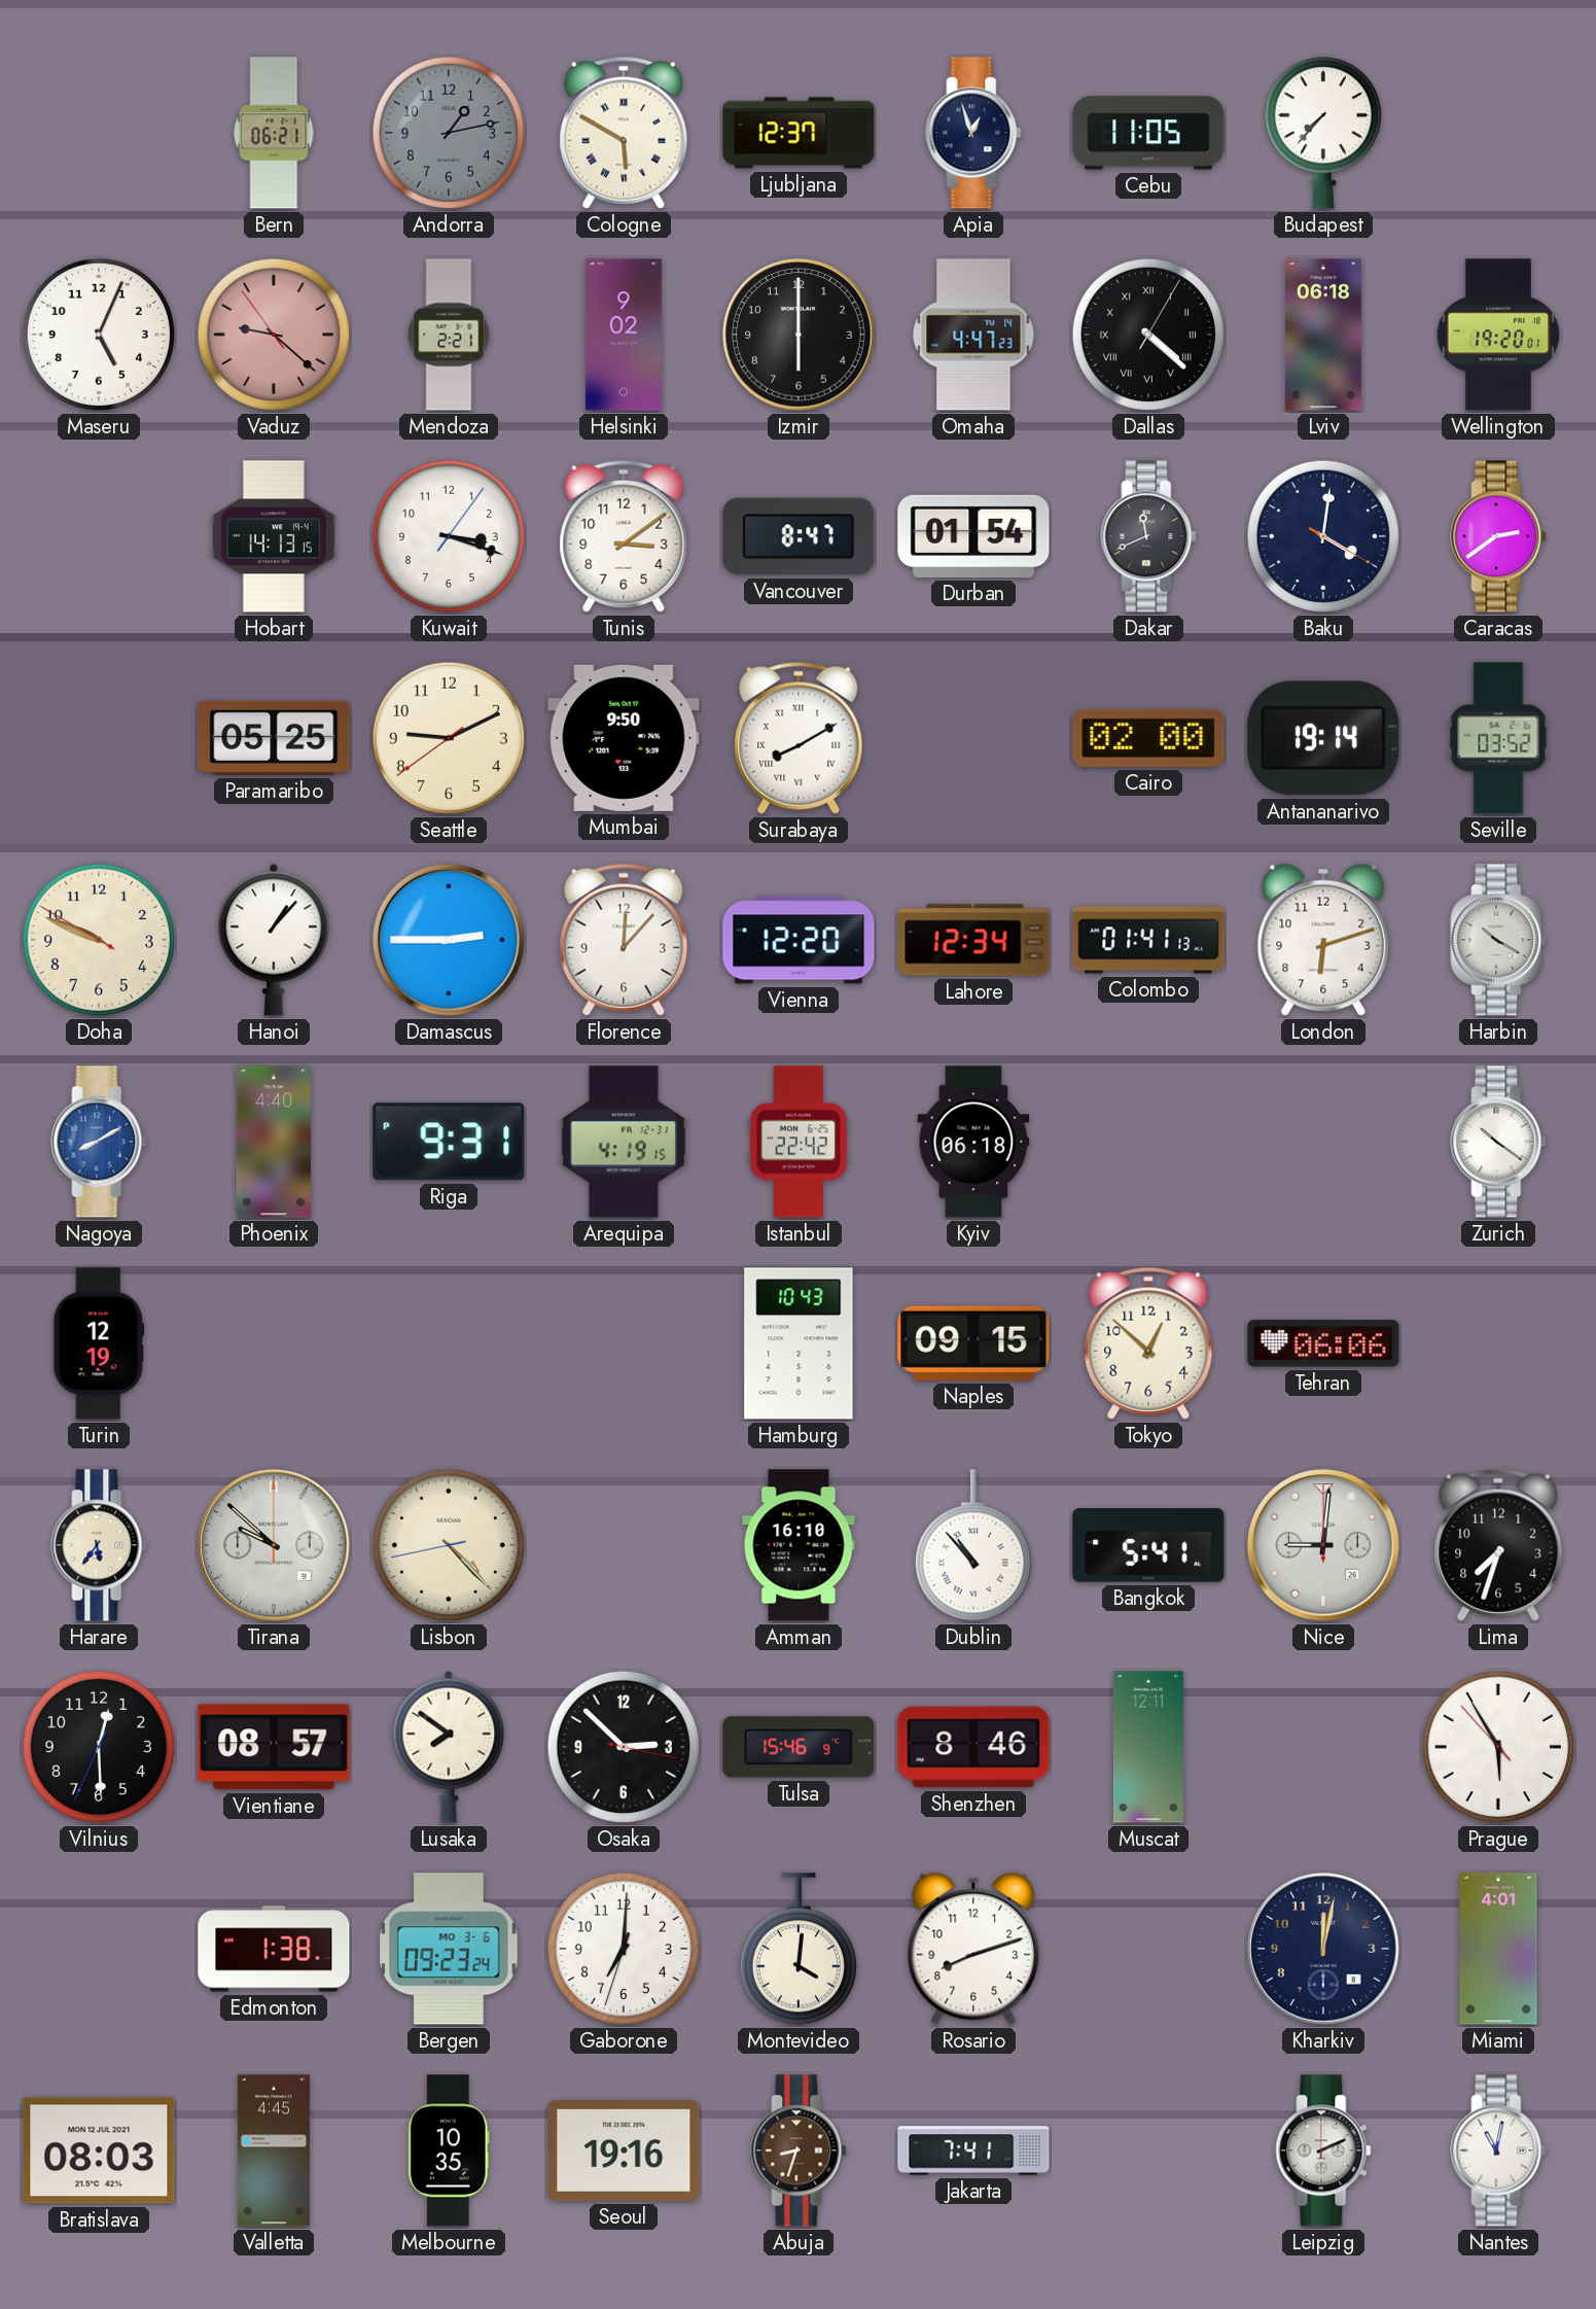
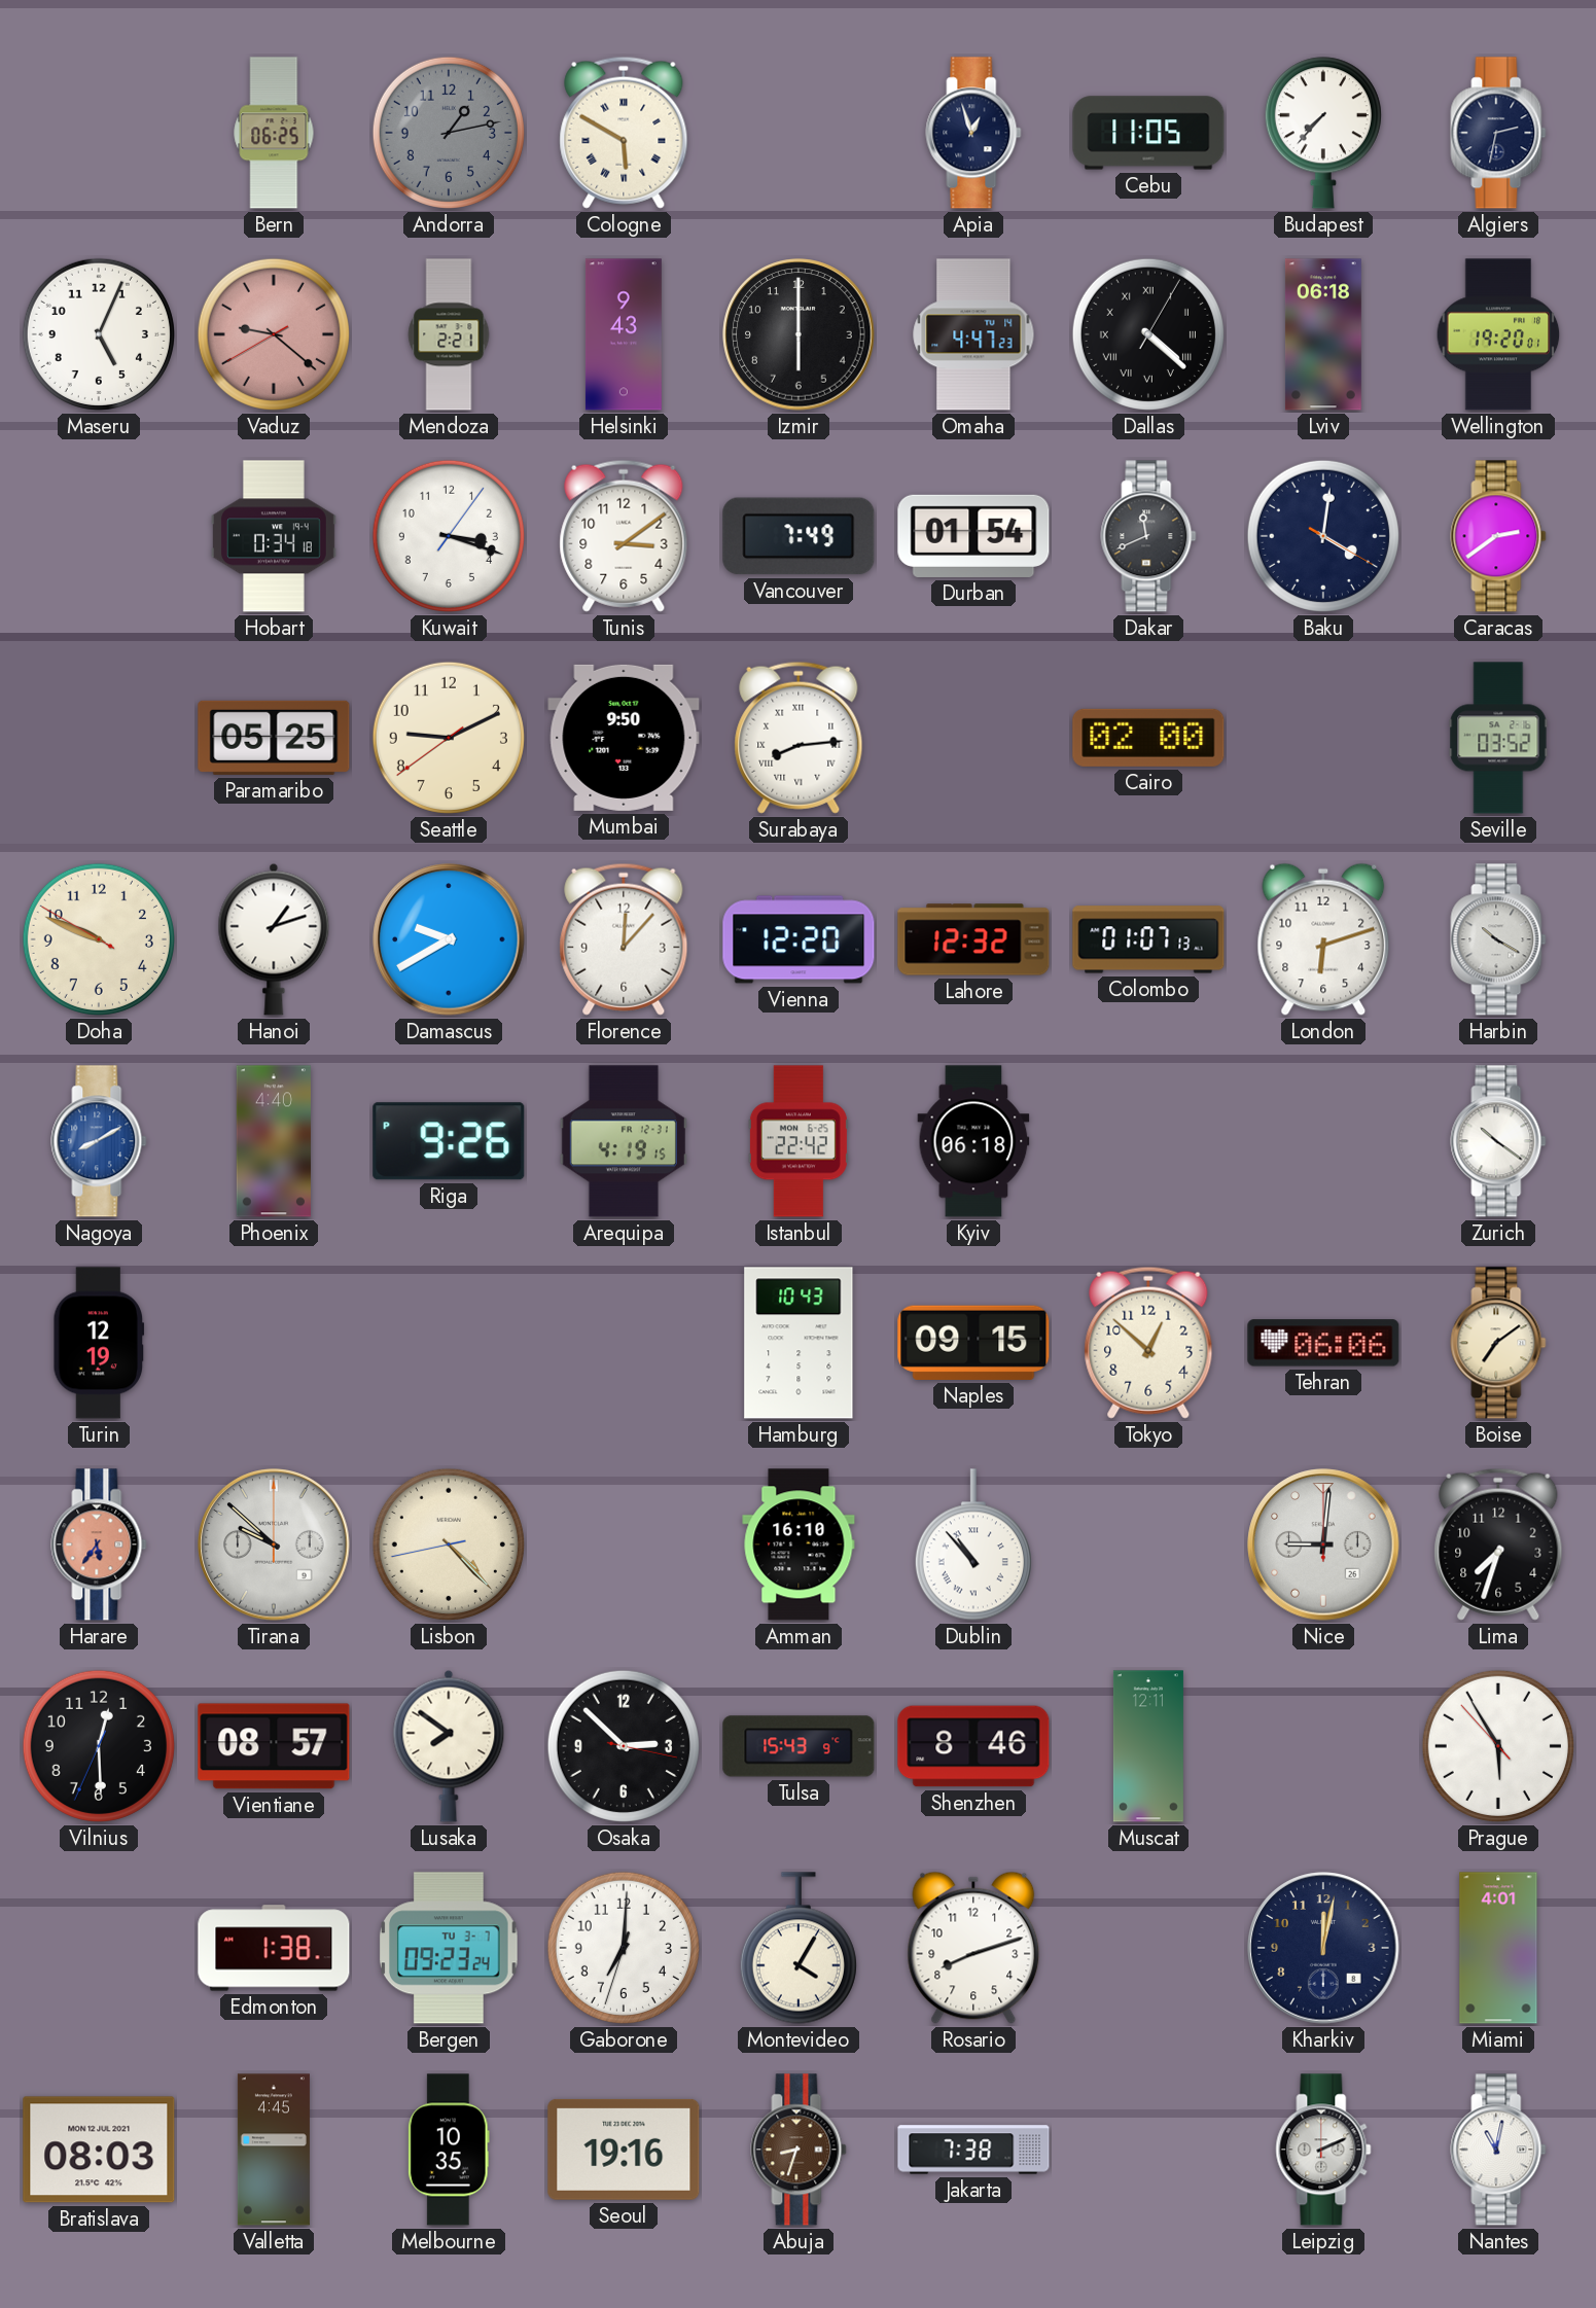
Bern: 06:21 -> 06:25
Ljubljana: 12:37 -> none
Algiers: none -> 2:32
Vaduz: 9:21:54 -> 9:21:40
Helsinki: 9:02 -> 9:43
Hobart: 14:13 -> 0:34
Vancouver: 8:47 -> 7:49
Surabaya: 8:10 -> 8:14
Antananarivo: 19:14 -> none
Hanoi: 1:07 -> 1:12
Damascus: 2:45 -> 9:40
Lahore: 12:34 -> 12:32
Colombo: 01:41 -> 01:07
Riga: 9:31 -> 9:26
Boise: none -> 7:09
Harare dial: cream -> salmon
Bangkok: 5:41 -> none
Tulsa: 15:46 -> 15:43
Bergen date: MO 3-6 -> TU 3-7
Montevideo: 4:01 -> 4:05
Jakarta: 7:41 -> 7:38
